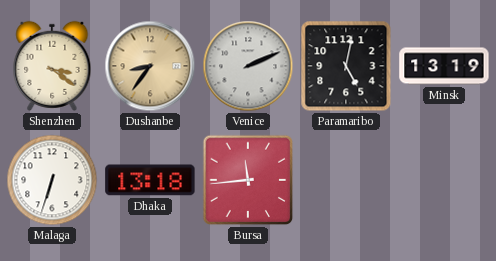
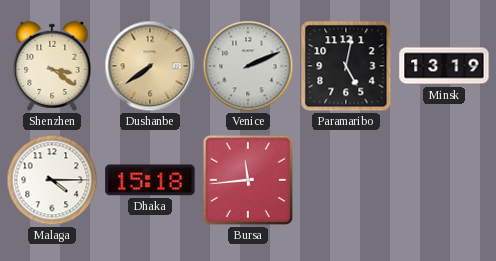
Dushanbe: 8:36 -> 7:39
Malaga: 6:33 -> 4:15
Dhaka: 13:18 -> 15:18
